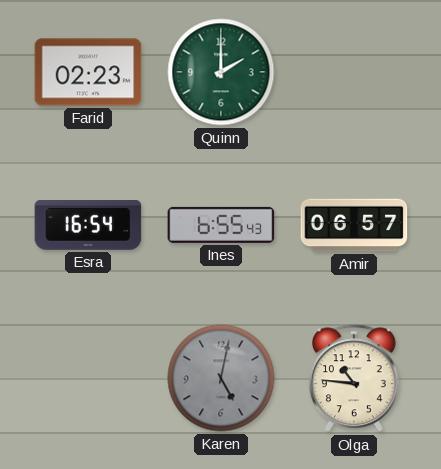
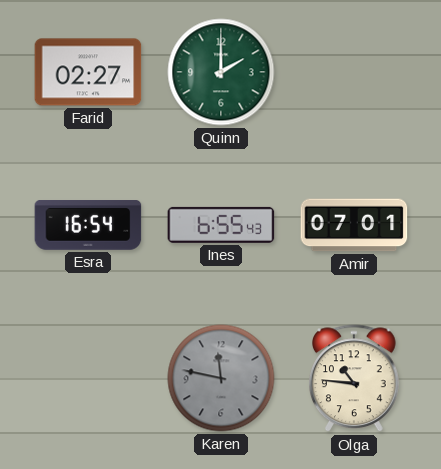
Farid: 02:23 -> 02:27
Amir: 06:57 -> 07:01
Karen: 5:02 -> 11:47
